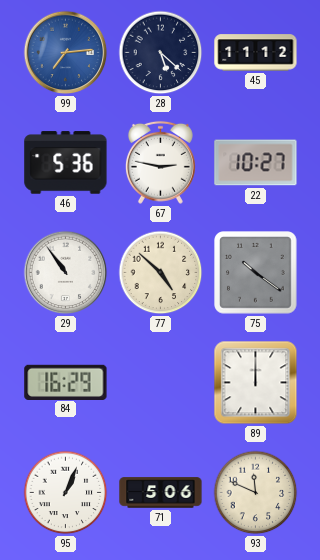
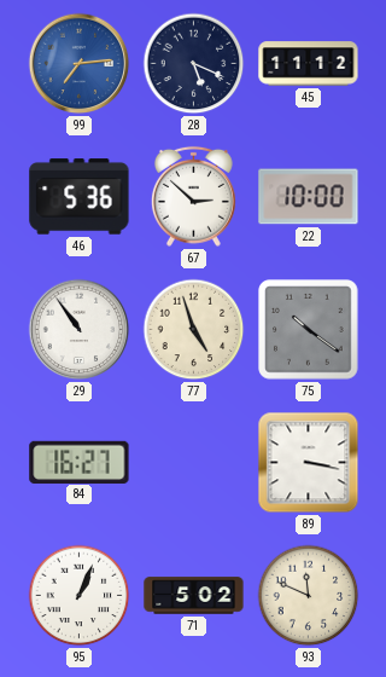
28: 5:22 -> 5:19
67: 2:47 -> 2:52
22: 10:27 -> 10:00
77: 4:52 -> 4:57
84: 16:29 -> 16:27
89: 12:00 -> 3:17
71: 5:06 -> 5:02
